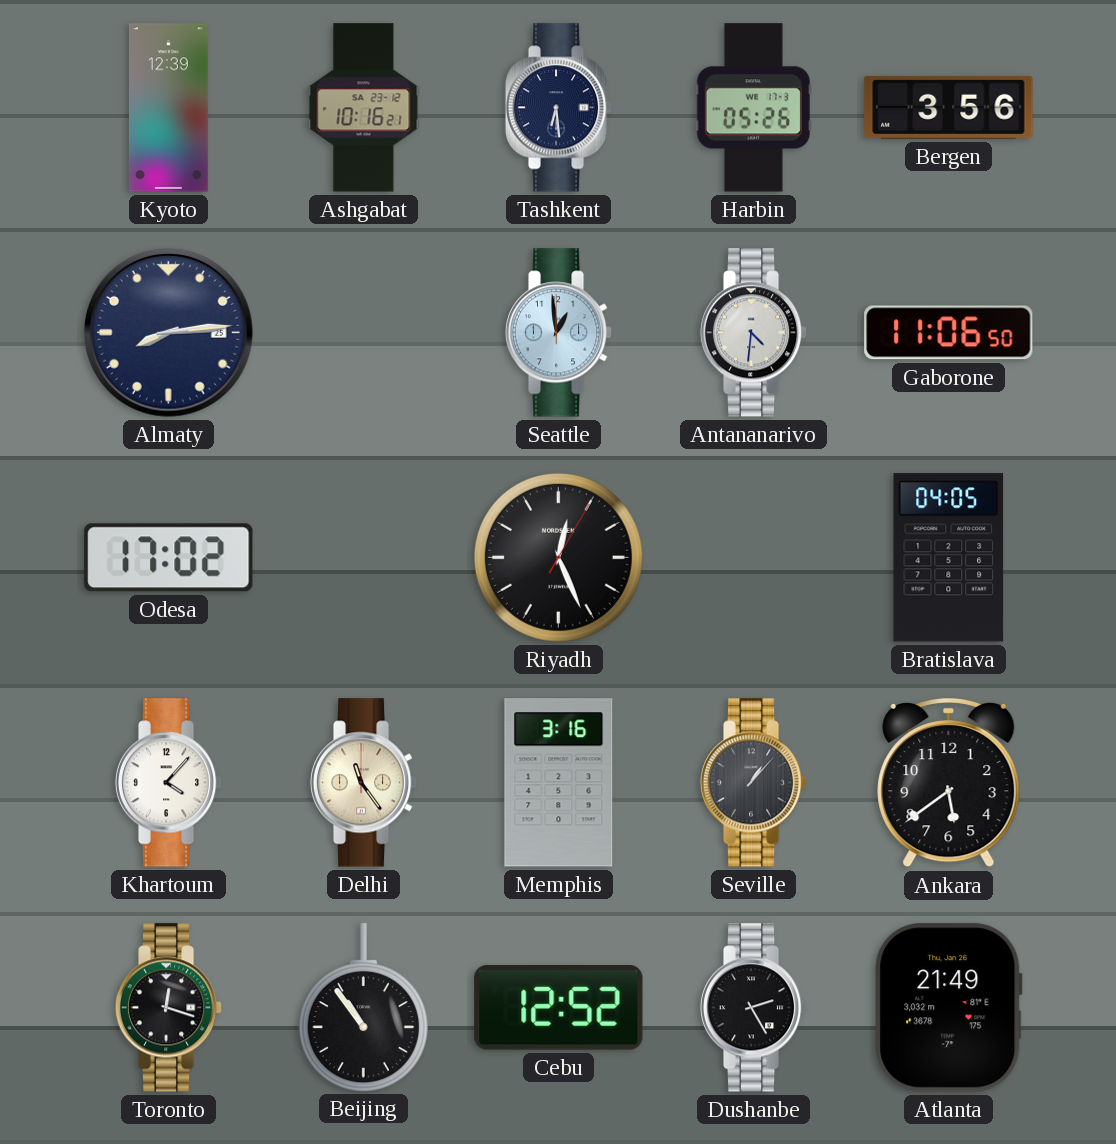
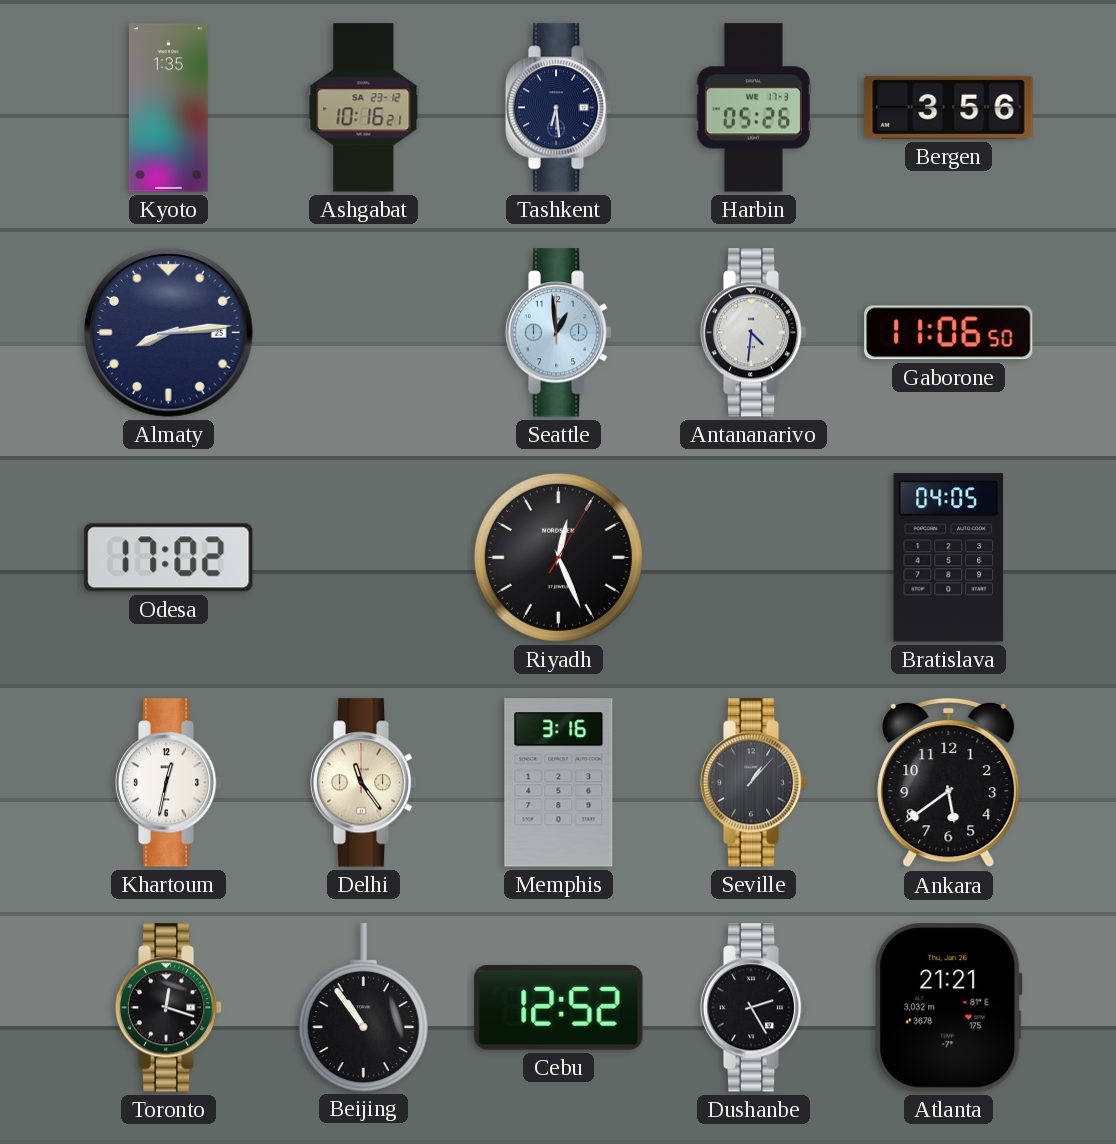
Kyoto: 12:39 -> 1:35
Khartoum: 4:07 -> 12:32
Atlanta: 21:49 -> 21:21
